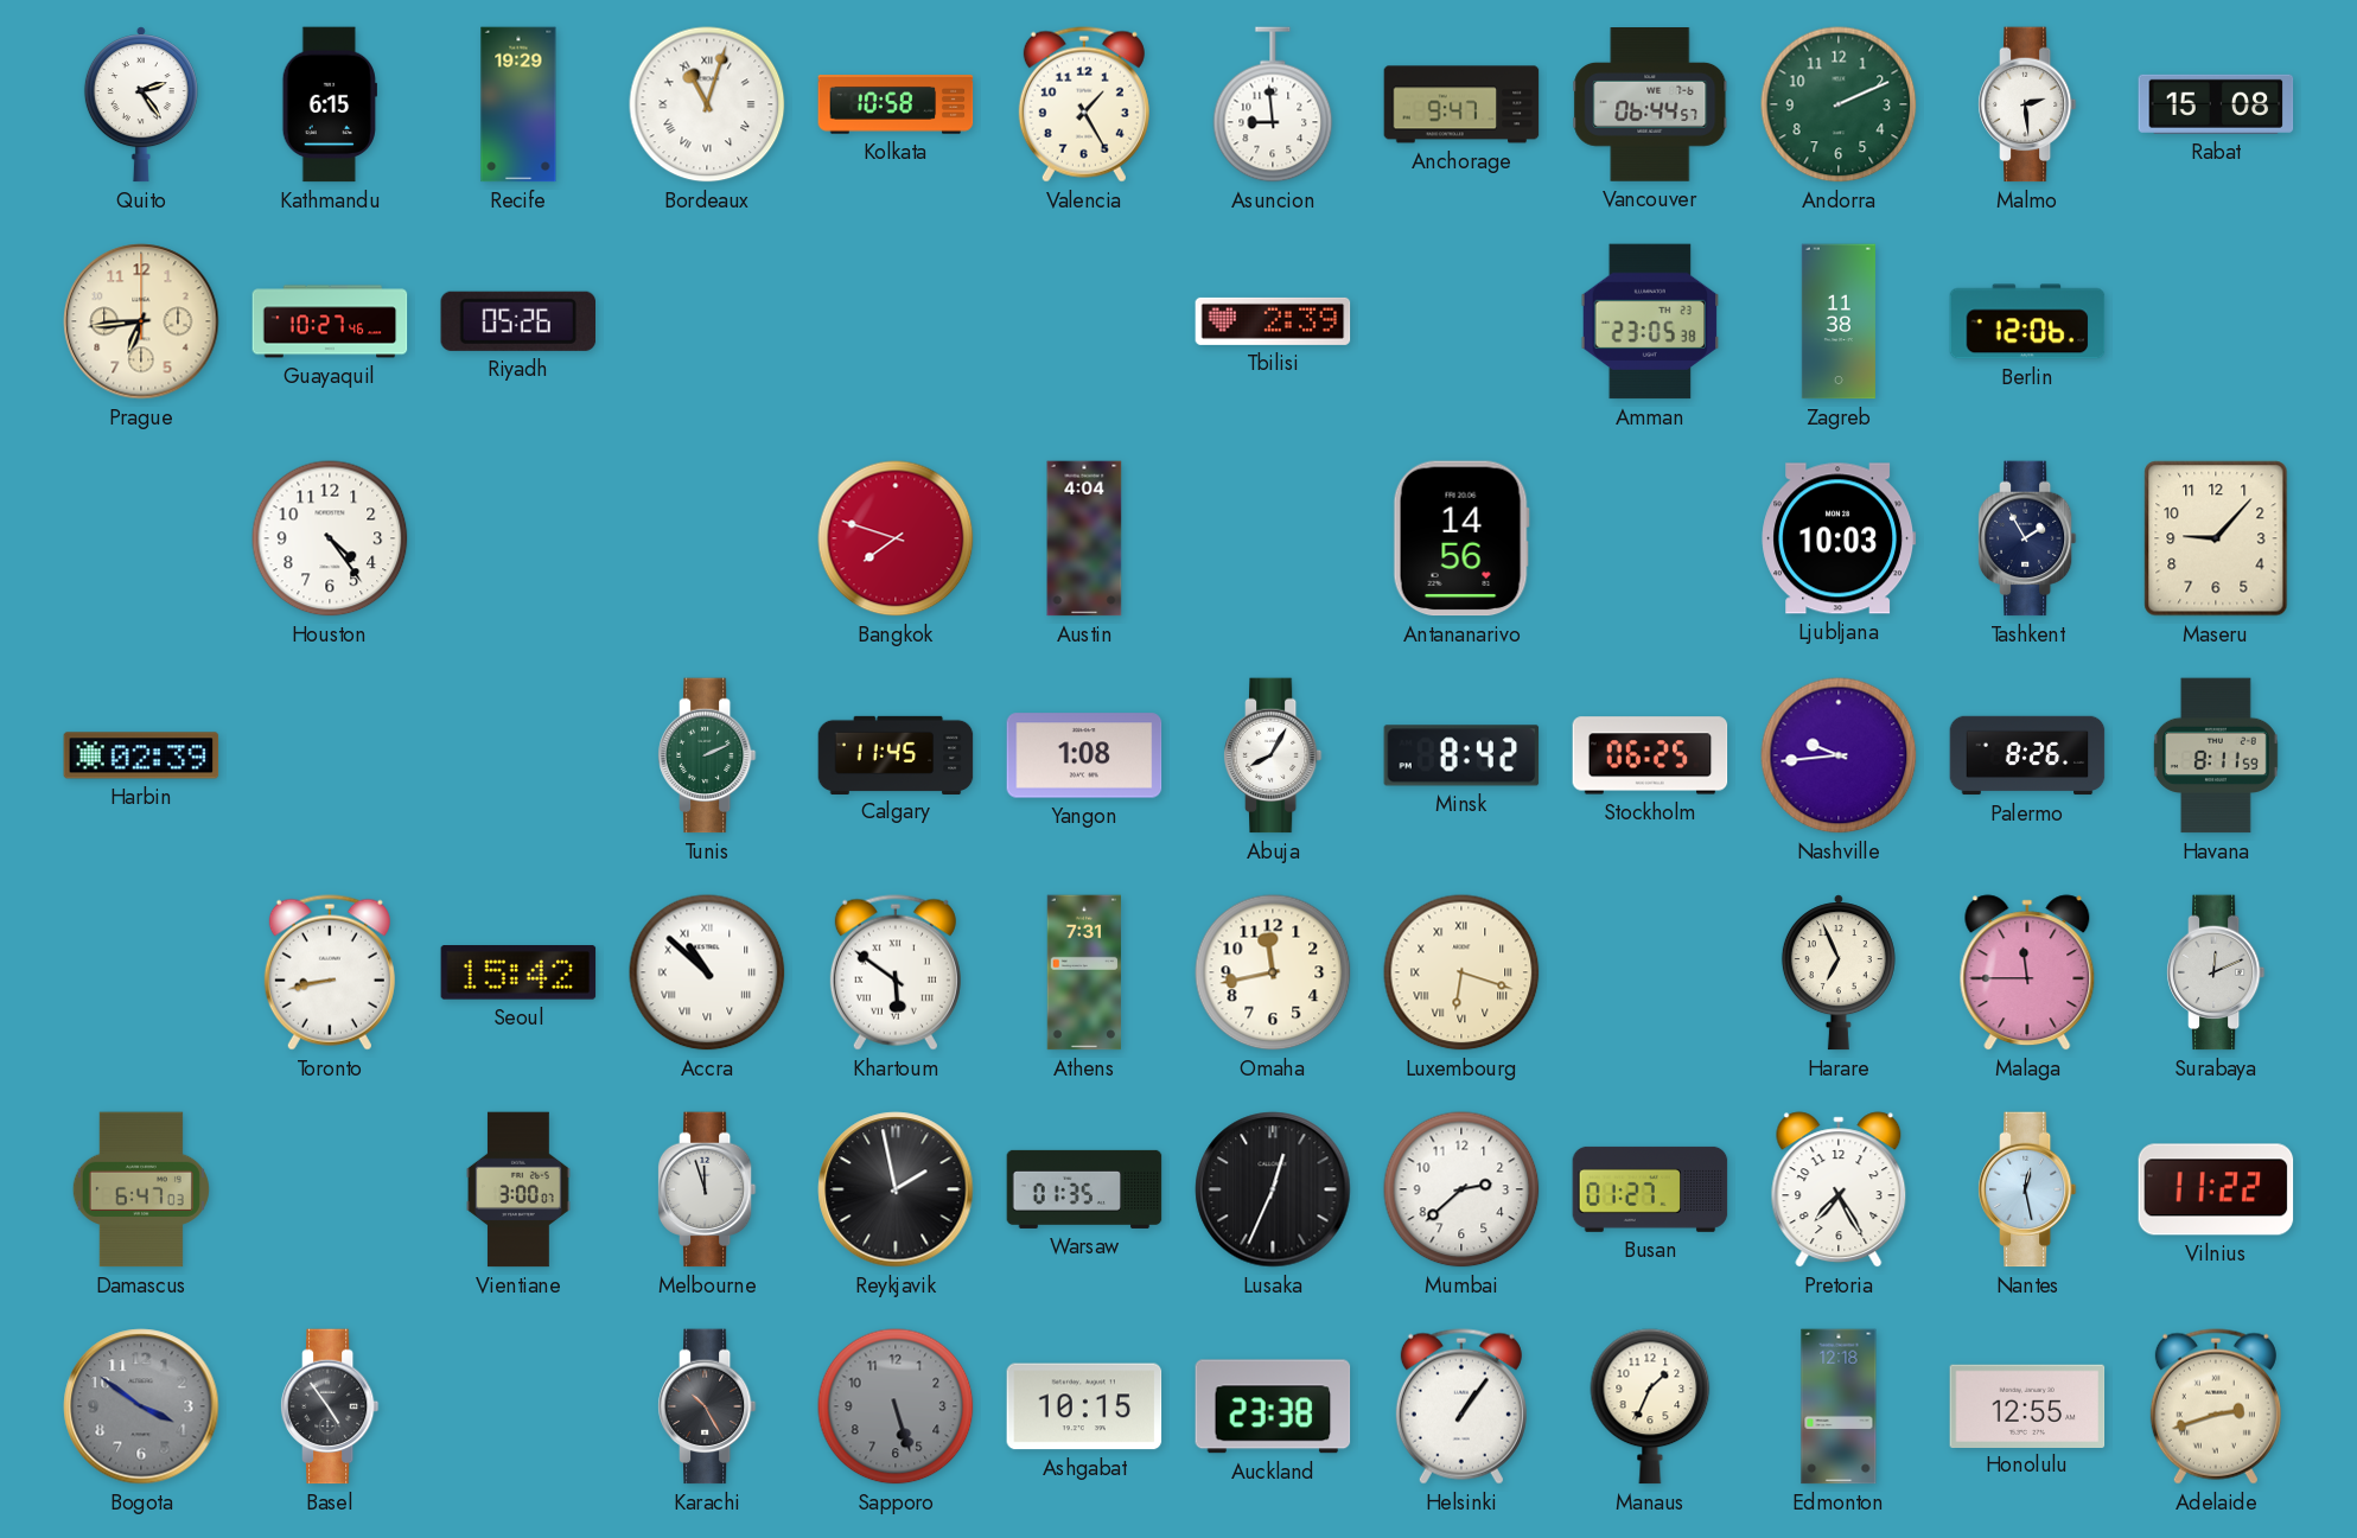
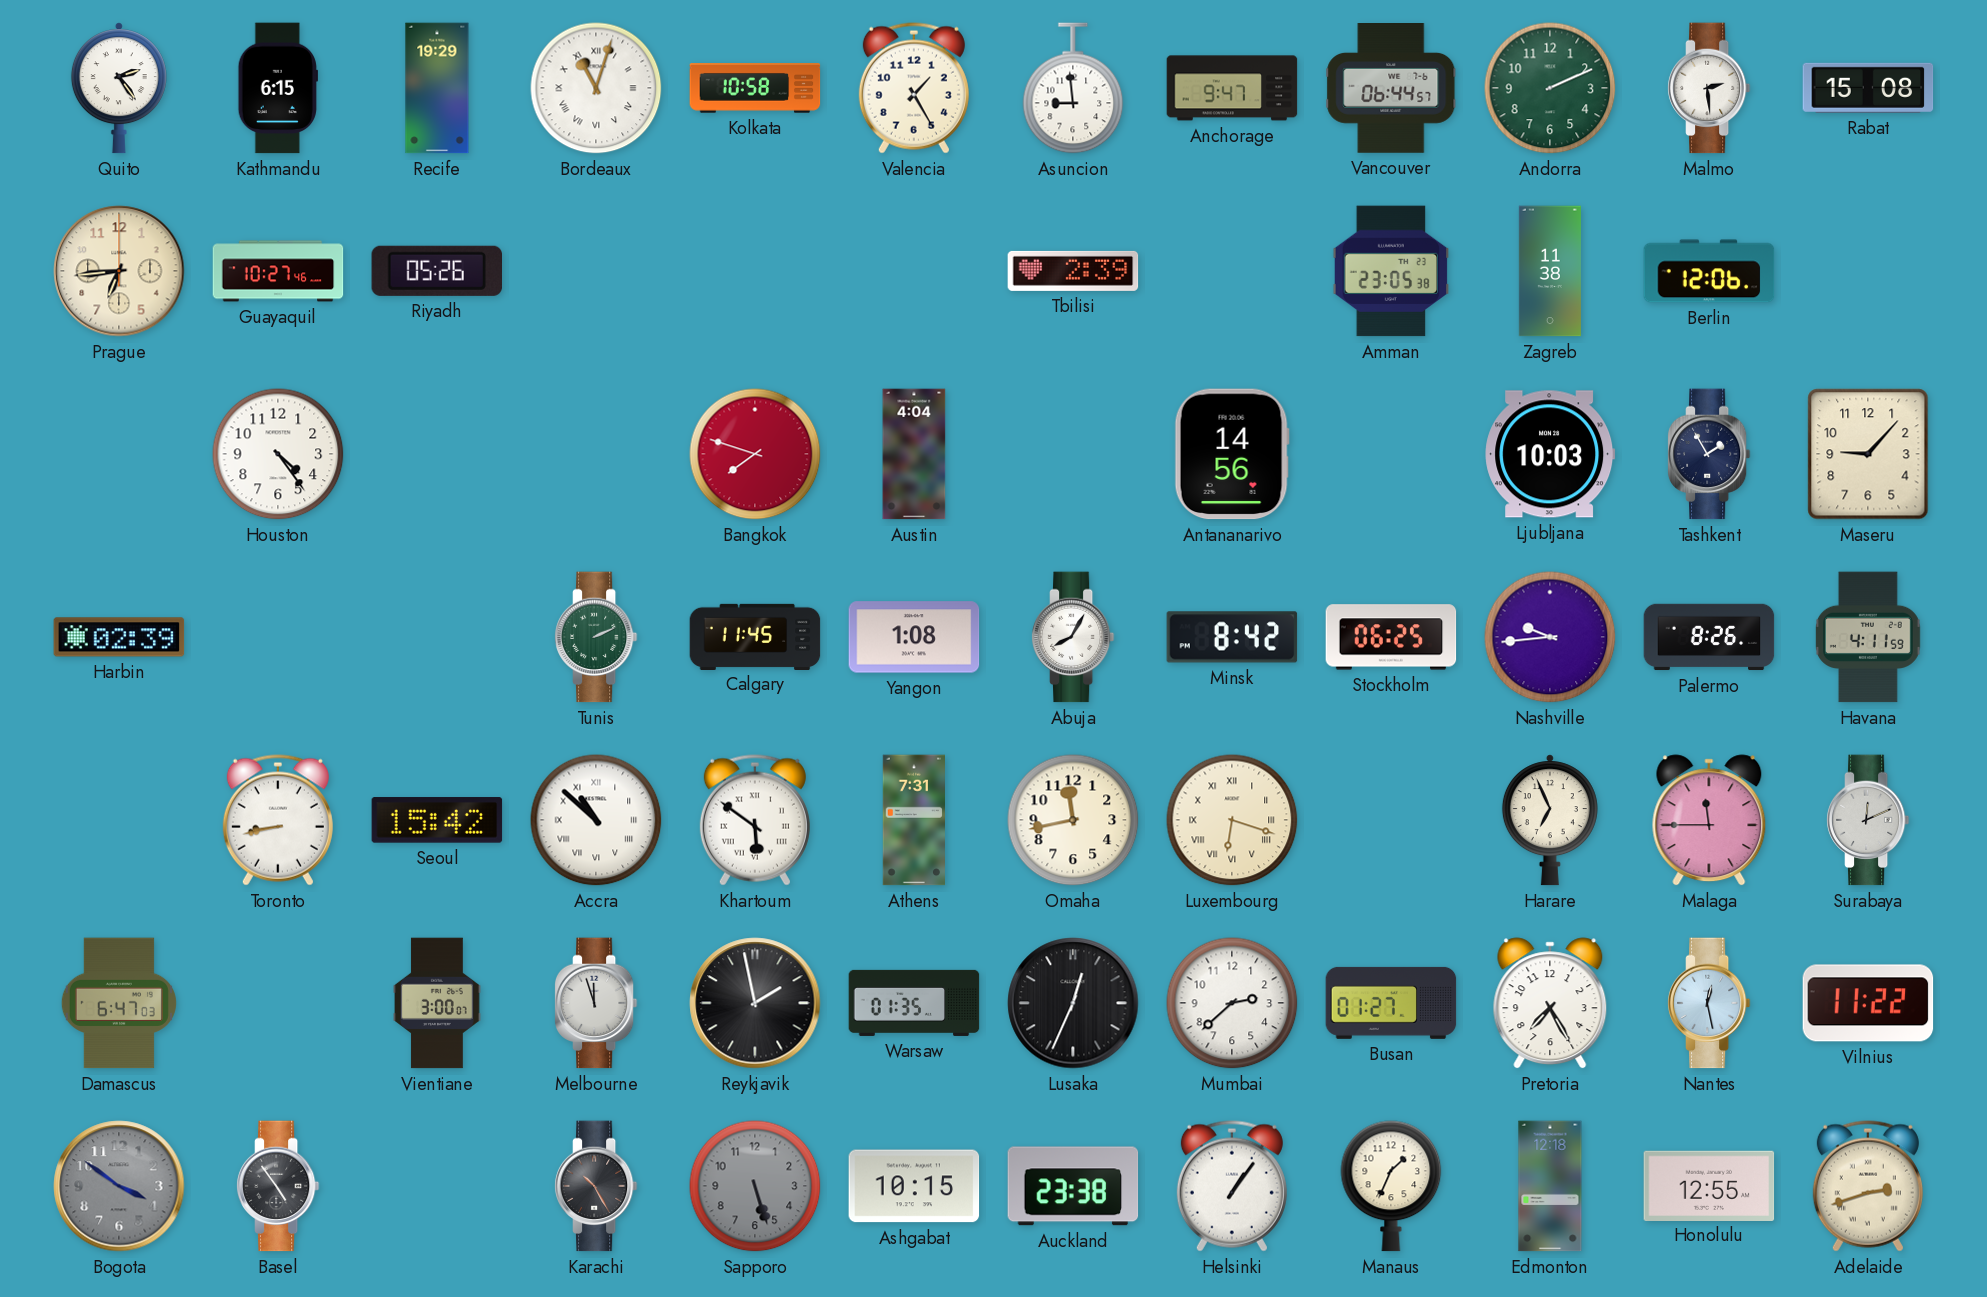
Havana: 8:11 -> 4:11
